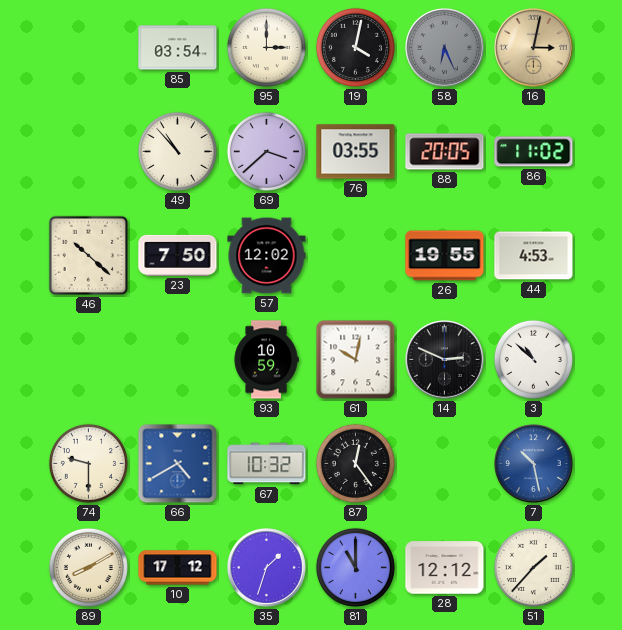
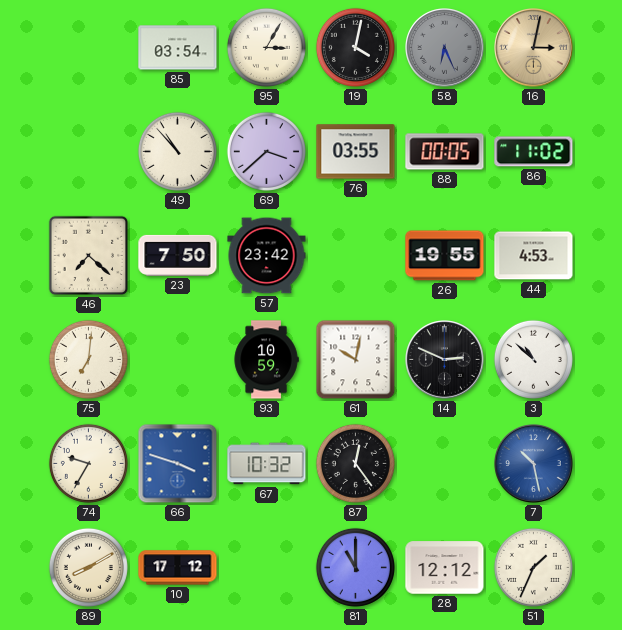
95: 3:00 -> 3:05
88: 20:05 -> 00:05
46: 10:22 -> 7:22
57: 12:02 -> 23:42
75: none -> 7:01
74: 9:30 -> 9:35
66: 4:40 -> 3:48
35: 1:33 -> none
51: 1:37 -> 1:34
